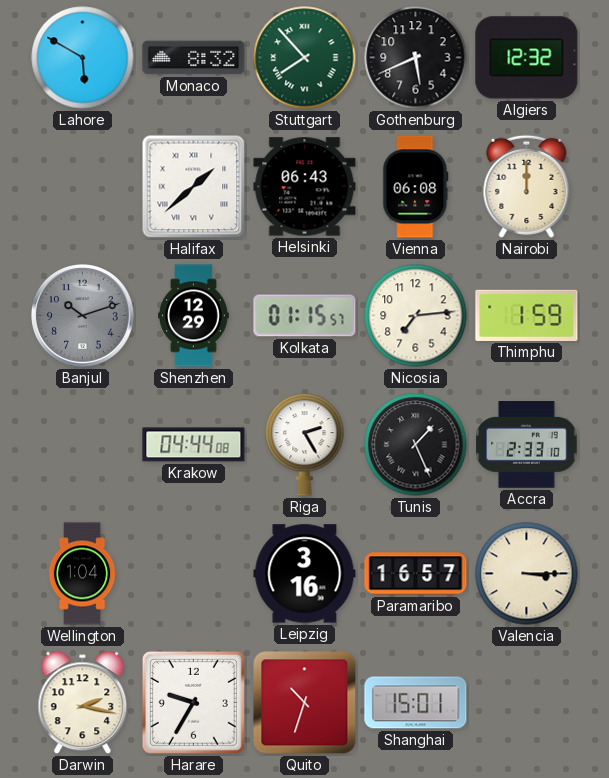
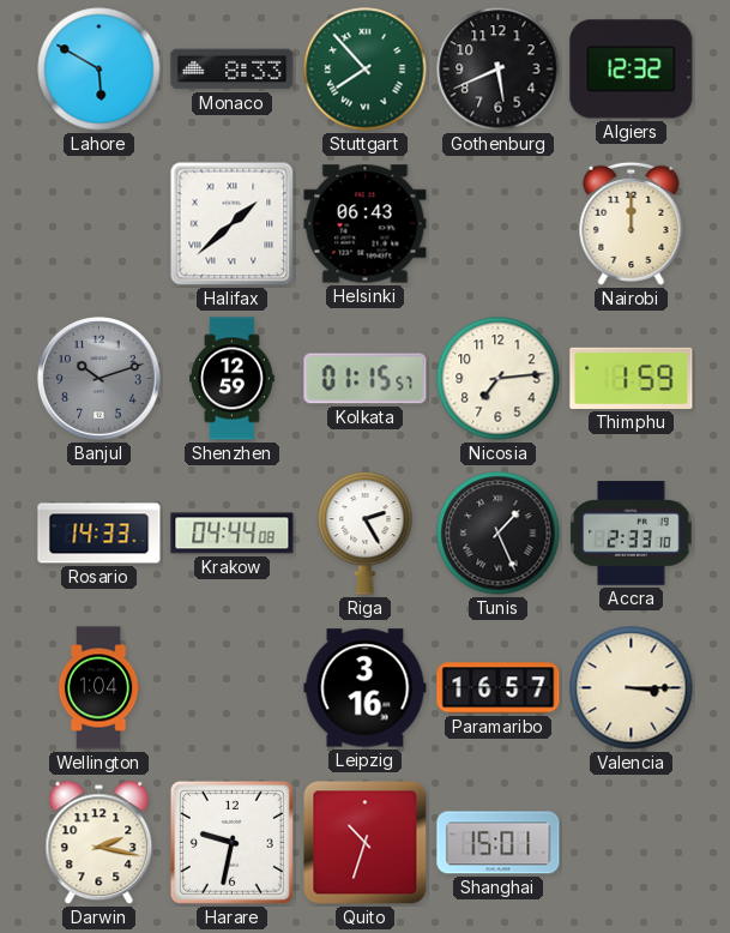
Monaco: 8:32 -> 8:33
Vienna: 06:08 -> none
Shenzhen: 12:29 -> 12:59
Rosario: none -> 14:33
Harare: 9:35 -> 9:32
